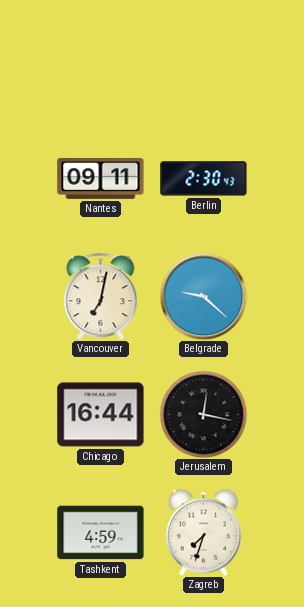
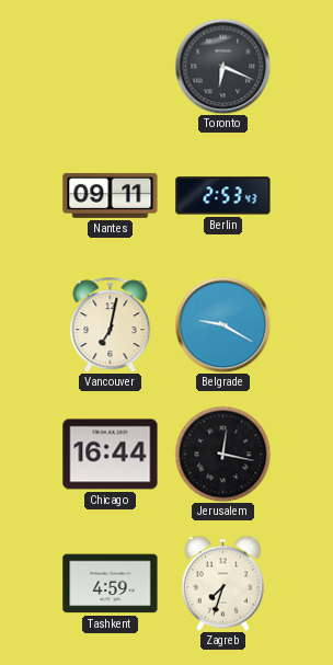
Toronto: none -> 6:19
Berlin: 2:30 -> 2:53
Belgrade: 9:22 -> 9:20
